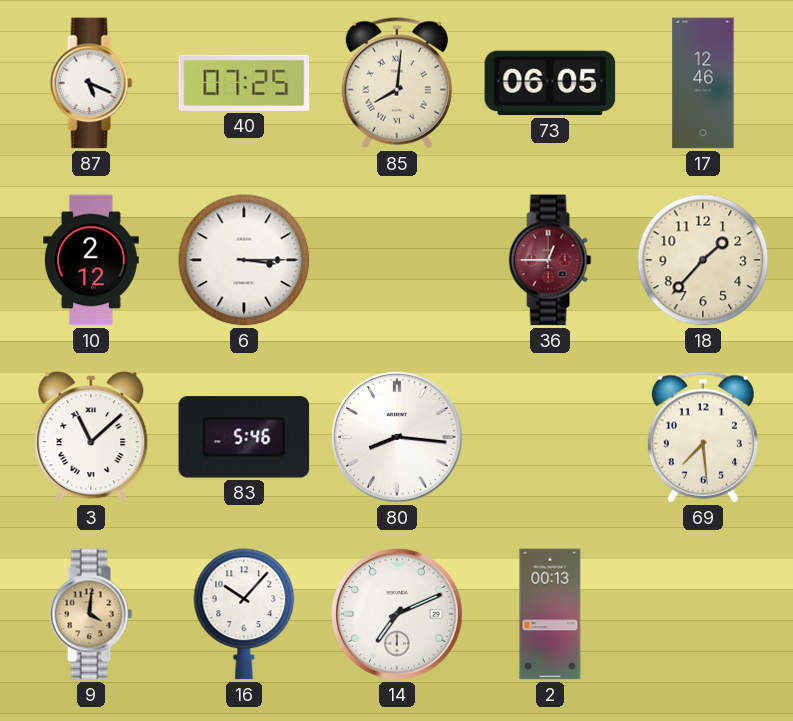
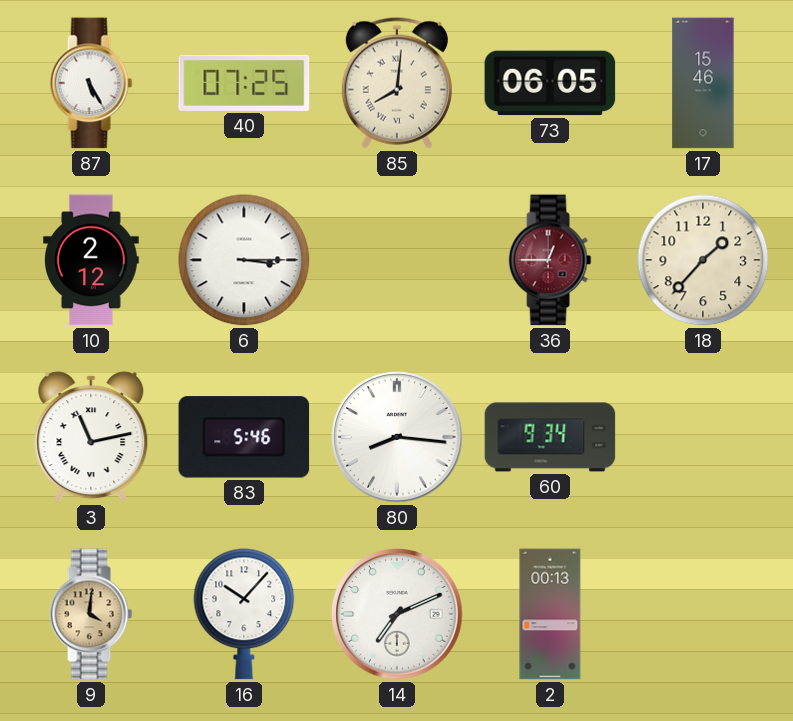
87: 5:19 -> 5:25
17: 12:46 -> 15:46
3: 11:08 -> 11:13
60: none -> 9:34
69: 7:29 -> none
